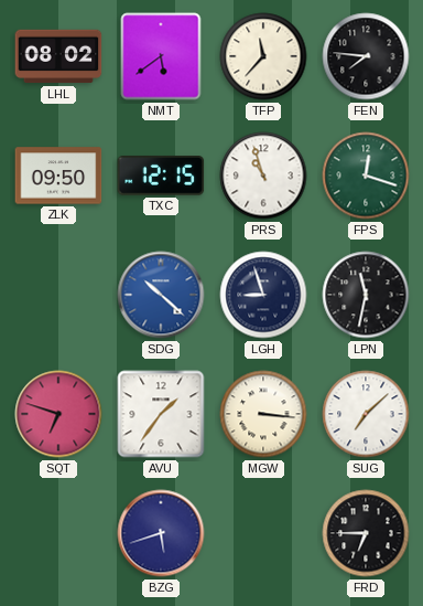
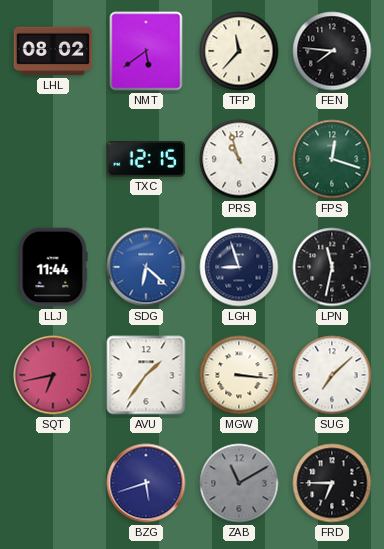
ZLK: 09:50 -> none
LLJ: none -> 11:44
SDG: 10:22 -> 6:22
SQT: 6:48 -> 6:43
ZAB: none -> 11:10
